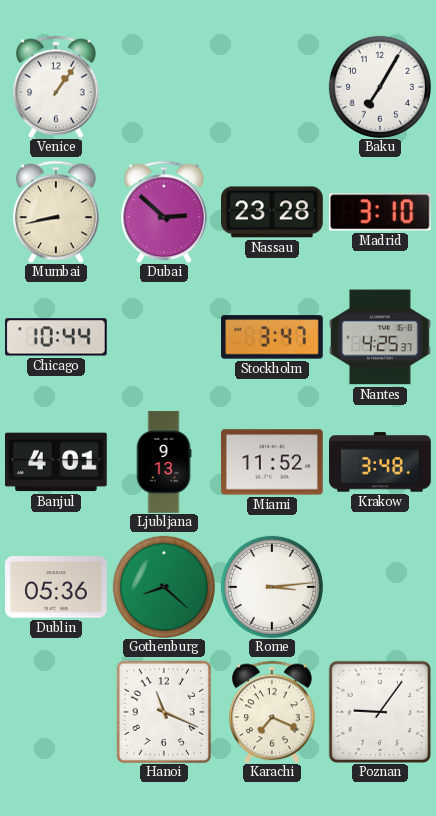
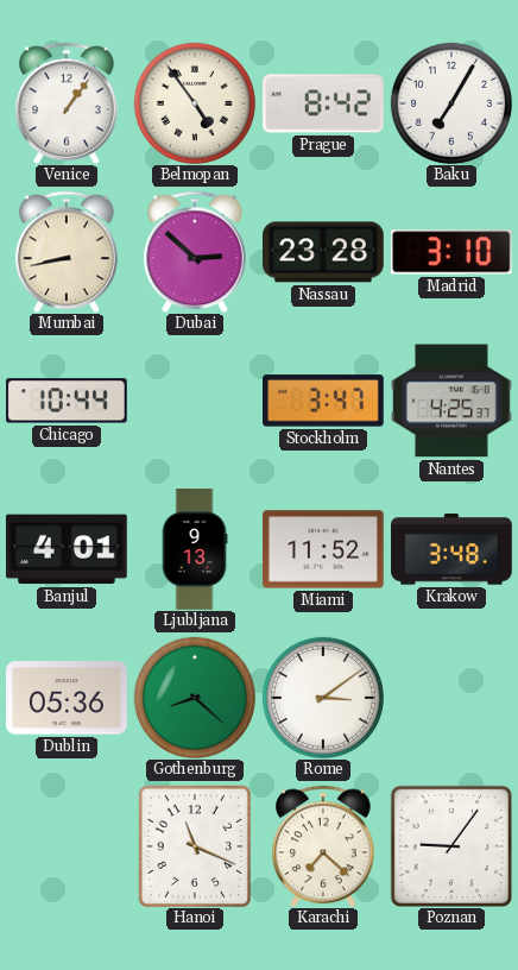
Belmopan: none -> 4:54
Prague: none -> 8:42
Rome: 3:14 -> 3:09
Karachi: 7:19 -> 7:22
